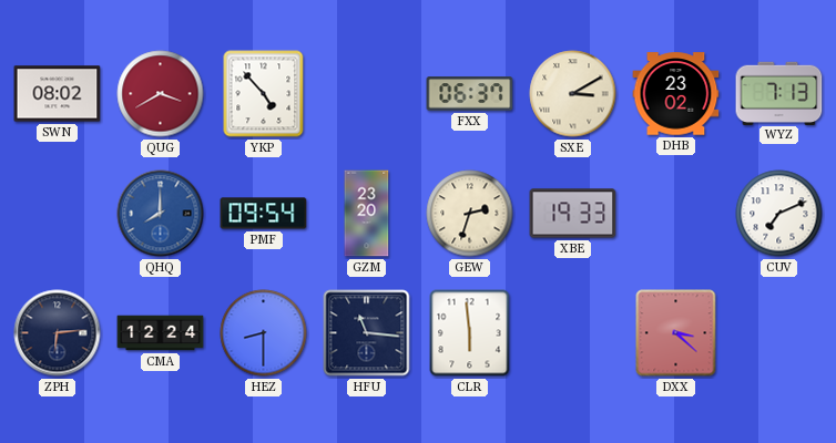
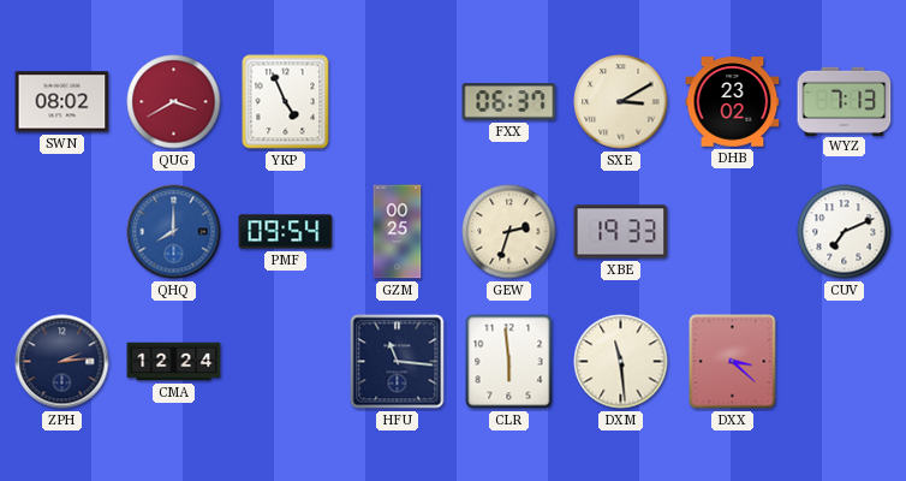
YKP: 4:53 -> 4:56
GZM: 23:20 -> 00:25
ZPH: 6:14 -> 2:14
HEZ: 8:30 -> none
DXM: none -> 11:29
